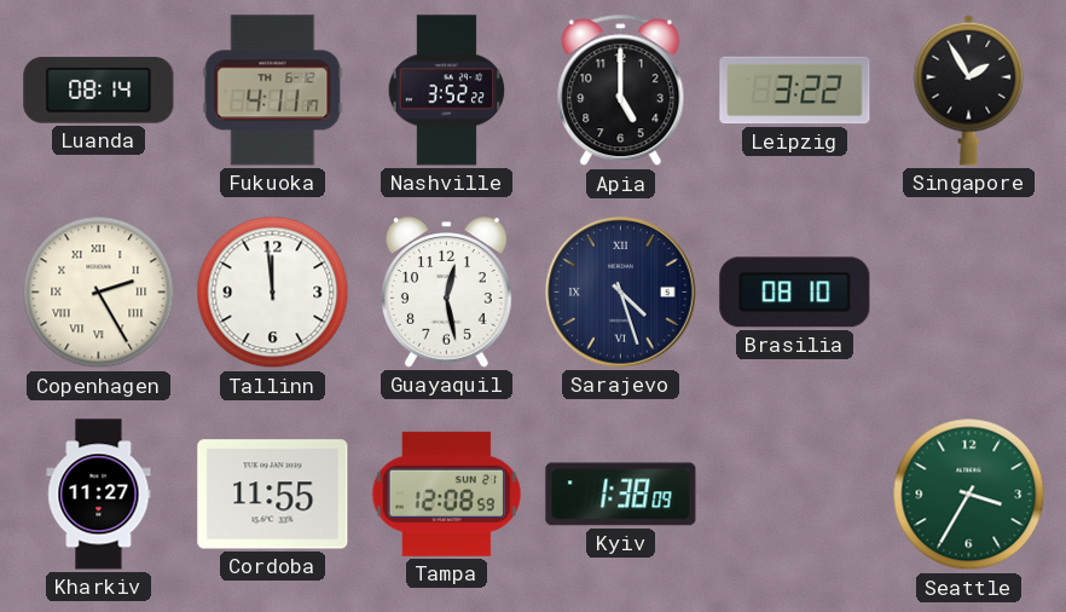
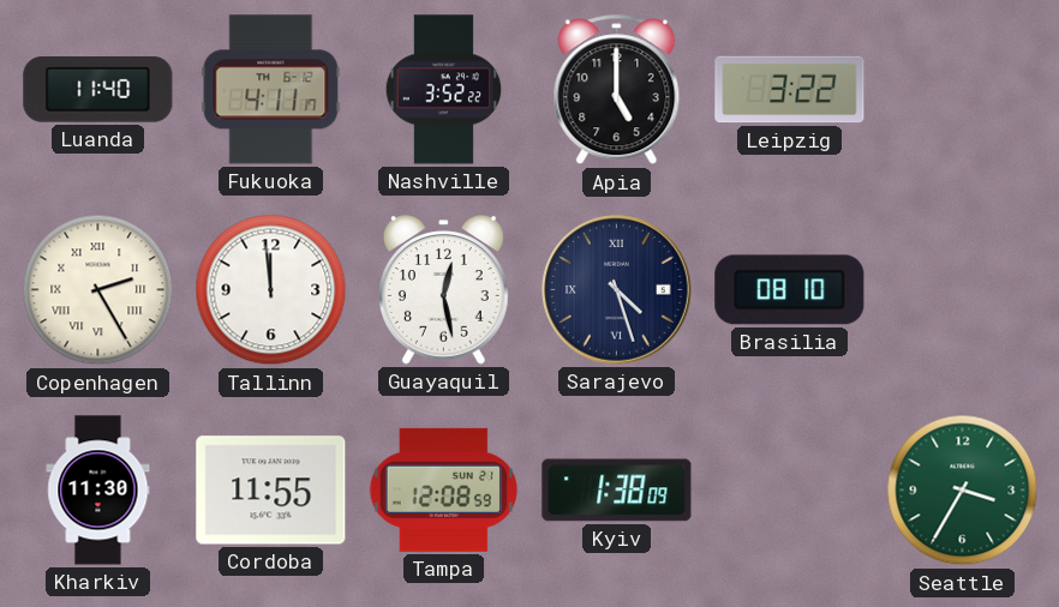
Luanda: 08:14 -> 11:40
Singapore: 1:55 -> none
Kharkiv: 11:27 -> 11:30
